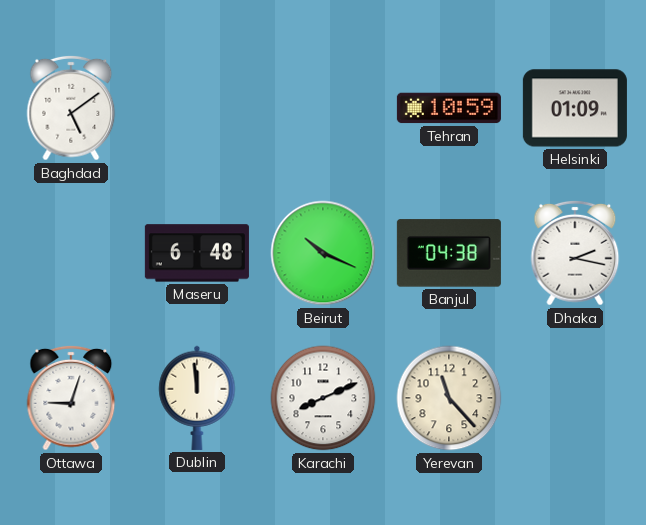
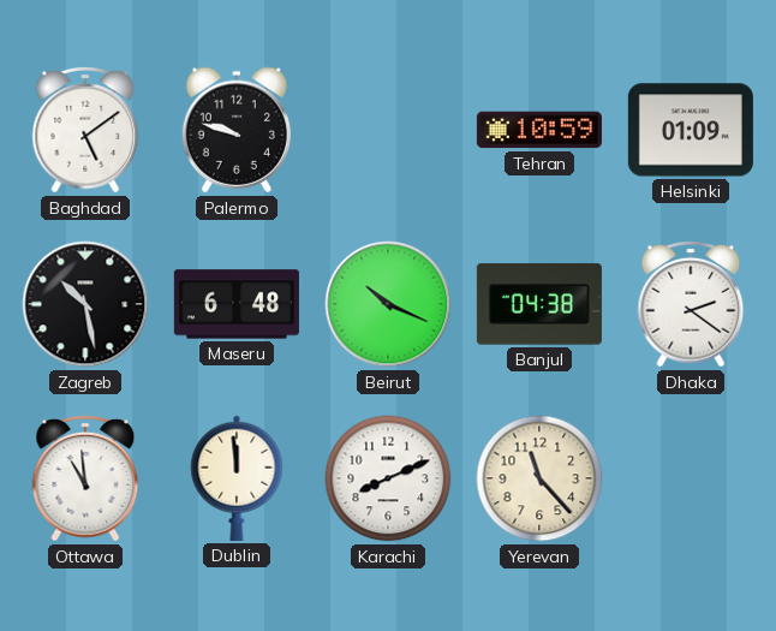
Palermo: none -> 9:48
Zagreb: none -> 10:28
Dhaka: 2:17 -> 2:21
Ottawa: 9:03 -> 10:59
